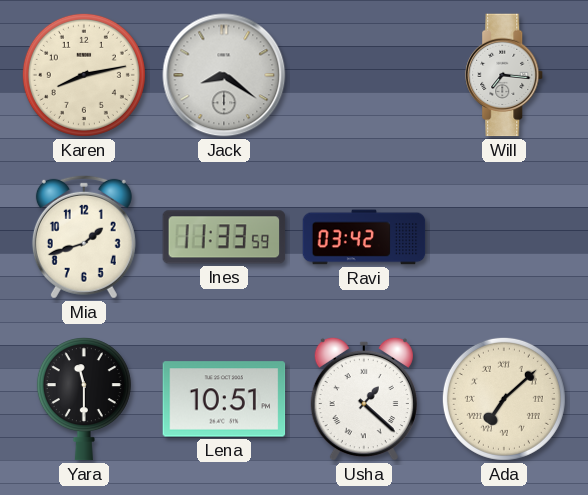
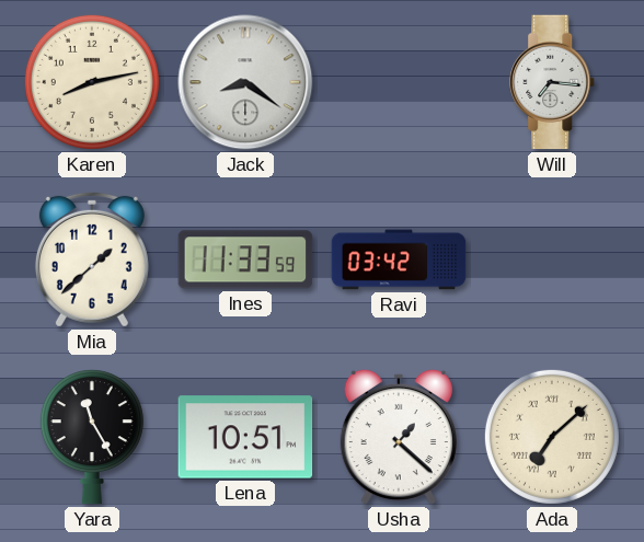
Mia: 1:42 -> 1:38
Yara: 11:30 -> 11:25
